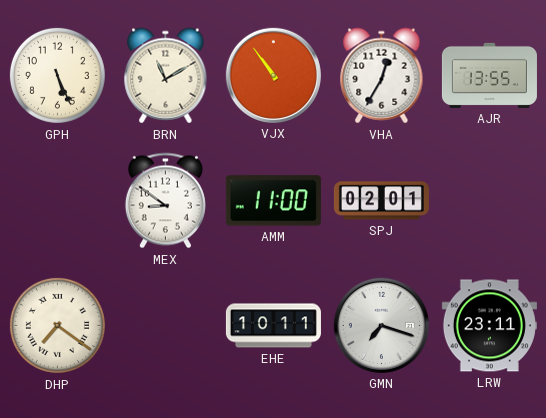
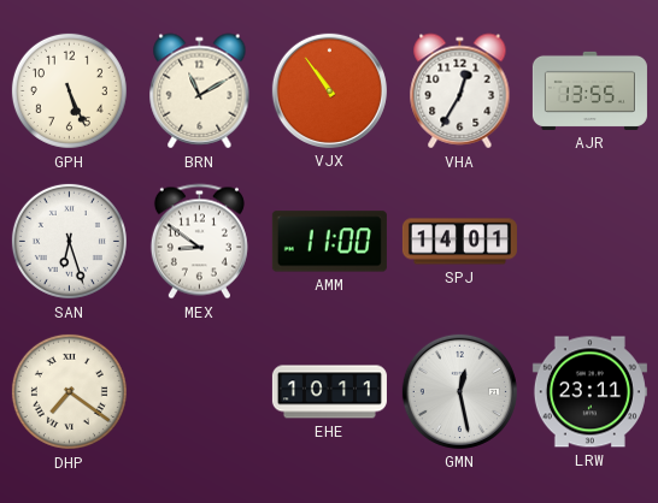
SAN: none -> 6:27
SPJ: 02:01 -> 14:01
GMN: 7:18 -> 12:28
